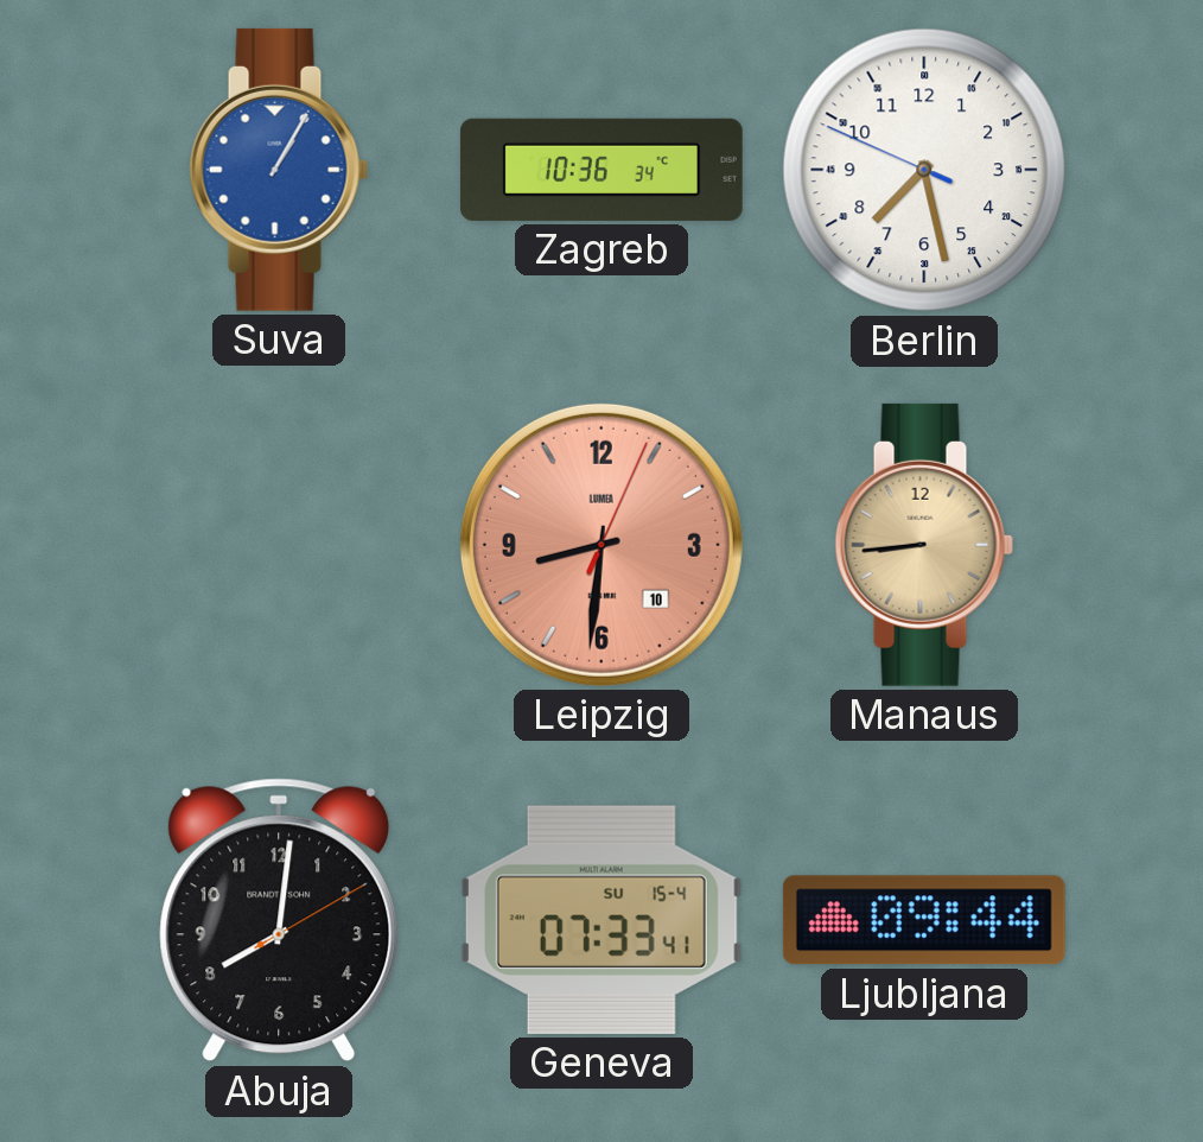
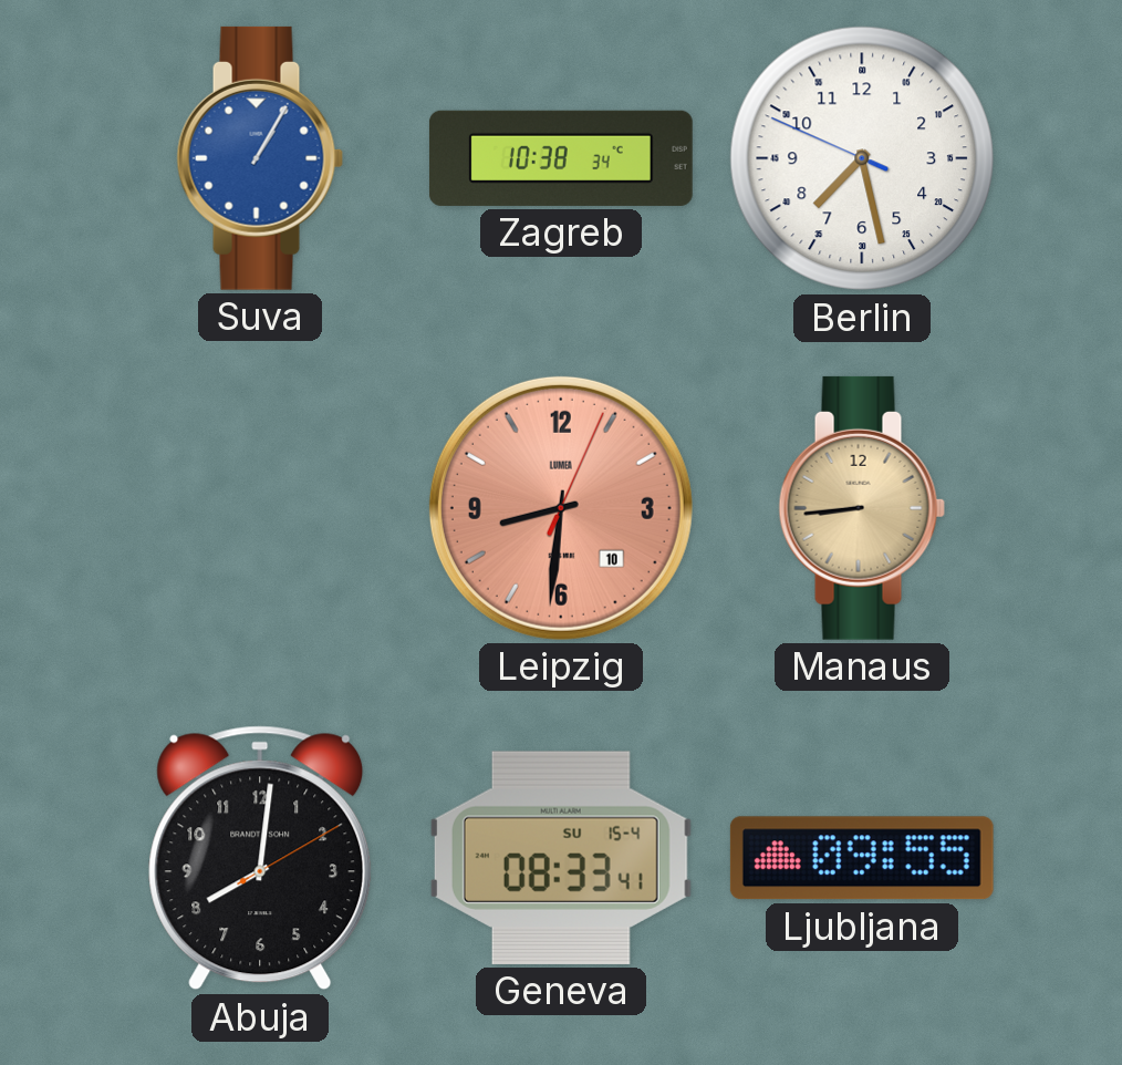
Zagreb: 10:36 -> 10:38
Geneva: 07:33 -> 08:33
Ljubljana: 09:44 -> 09:55
